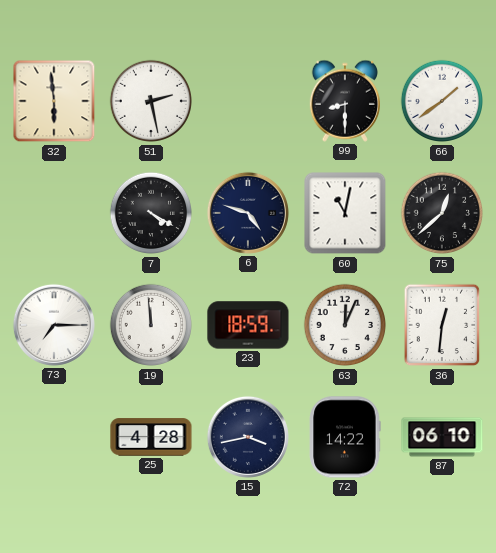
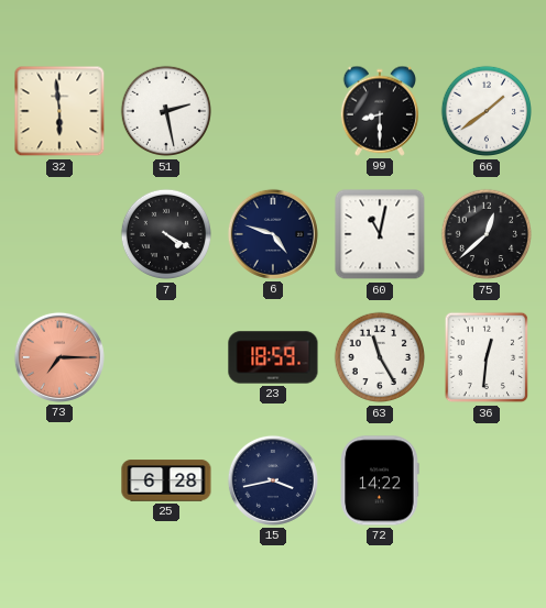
73 dial: white -> salmon
19: 11:59 -> none
63: 12:04 -> 11:25
25: 4:28 -> 6:28
87: 06:10 -> none
